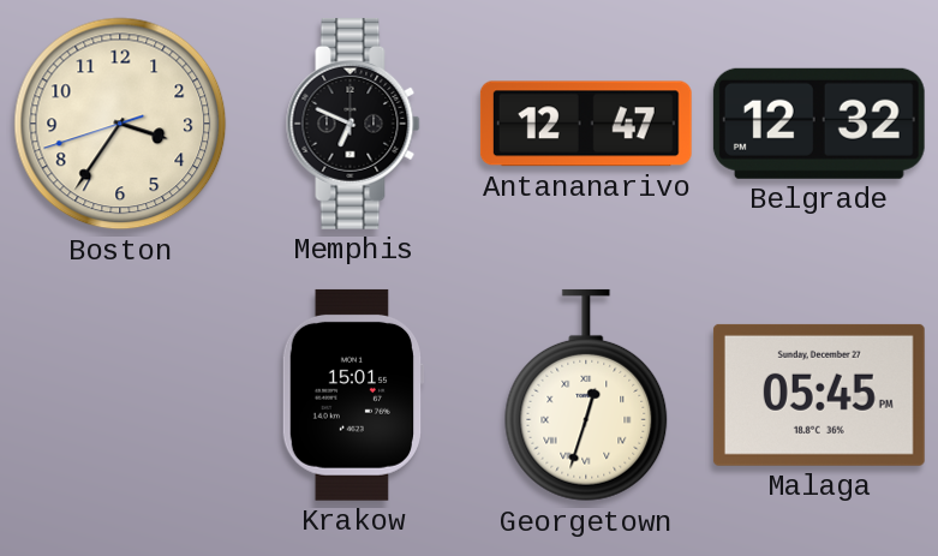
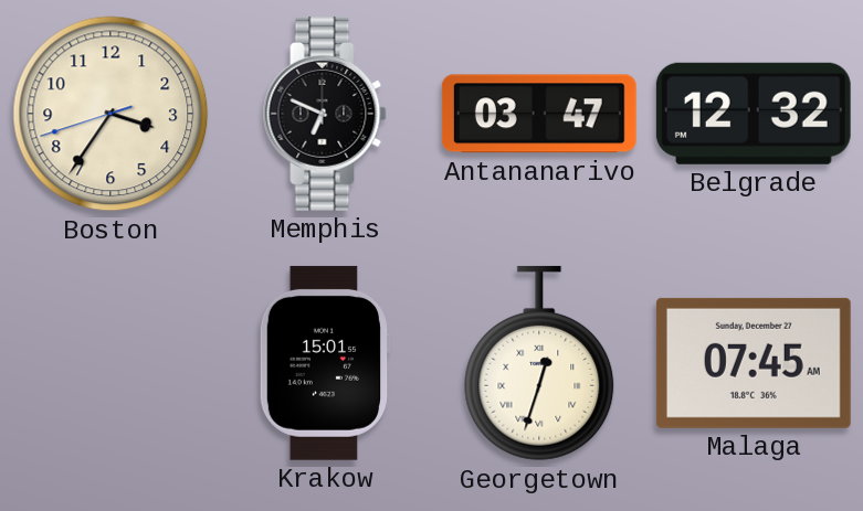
Antananarivo: 12:47 -> 03:47
Malaga: 05:45 -> 07:45
